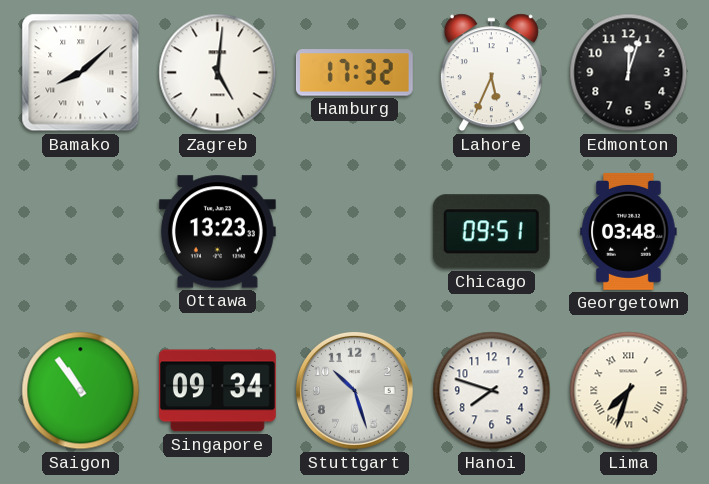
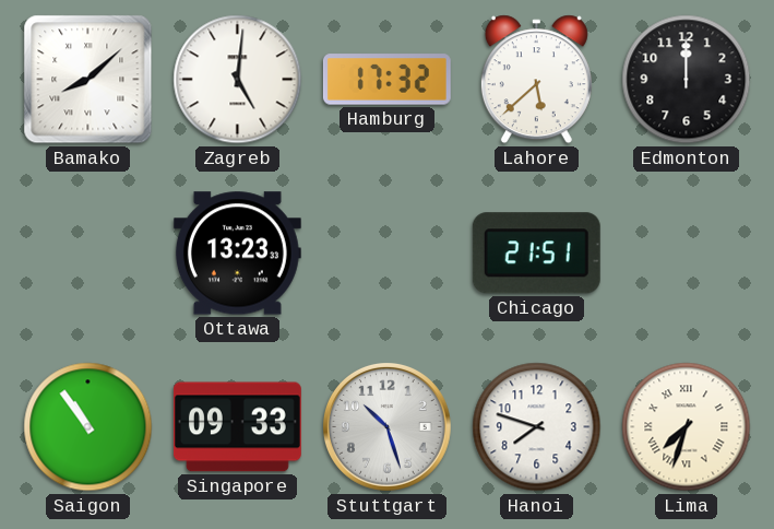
Lahore: 5:34 -> 5:38
Edmonton: 12:03 -> 12:00
Chicago: 09:51 -> 21:51
Georgetown: 03:48 -> none
Singapore: 09:34 -> 09:33
